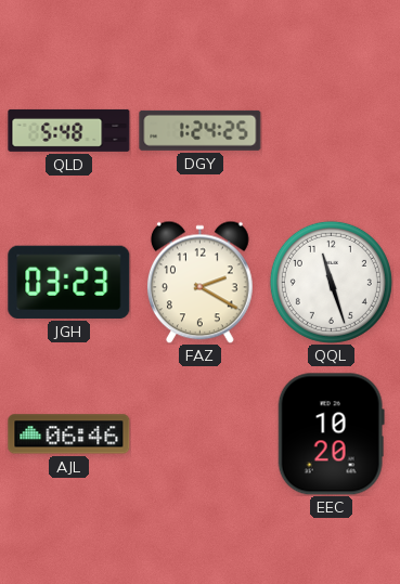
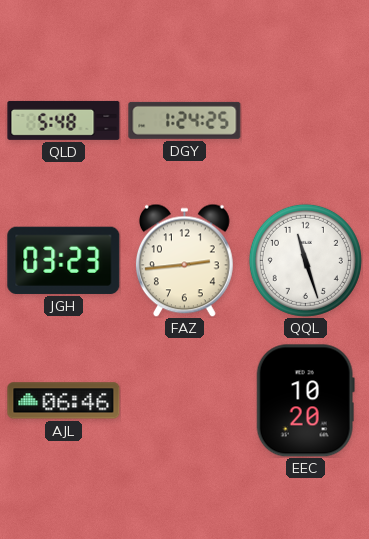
FAZ: 2:20 -> 2:44
